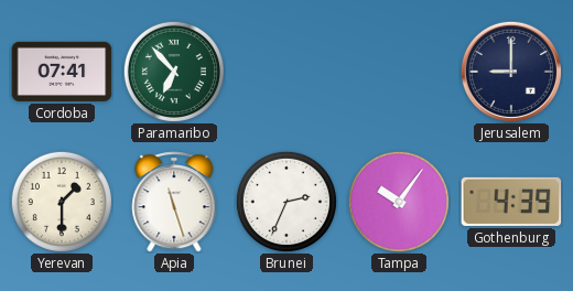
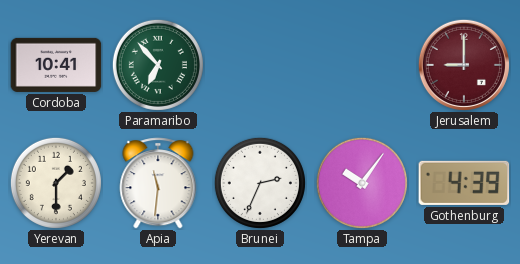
Cordoba: 07:41 -> 10:41
Jerusalem dial: navy -> burgundy
Apia: 11:27 -> 11:31
